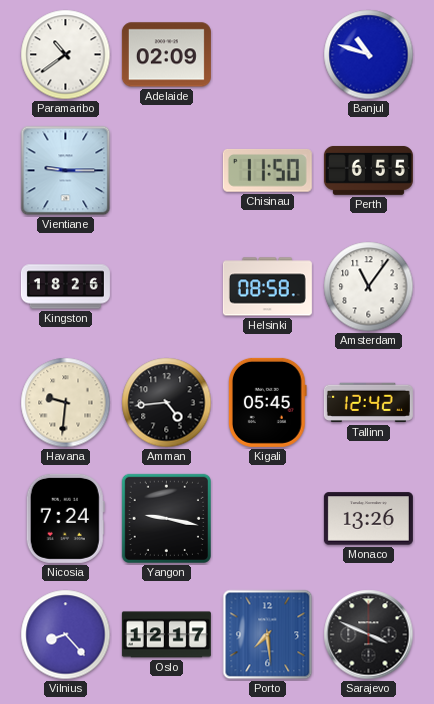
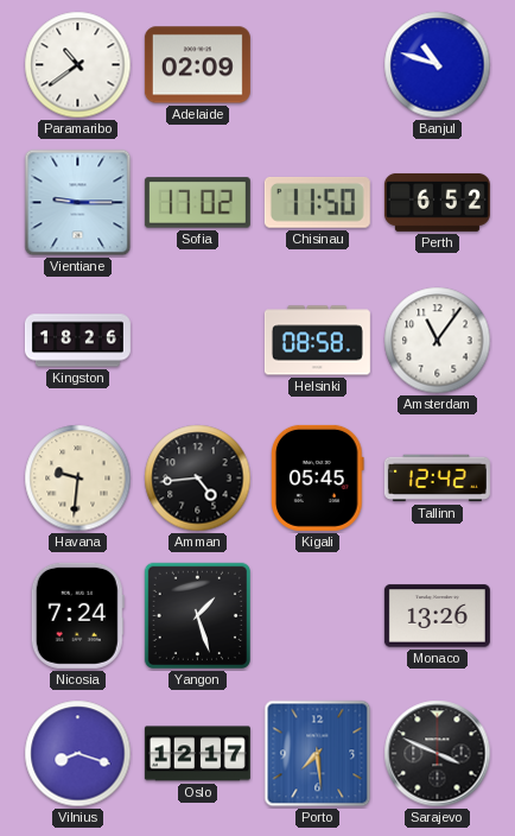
Sofia: none -> 17:02
Perth: 6:55 -> 6:52
Yangon: 9:17 -> 1:27
Vilnius: 8:23 -> 8:18
